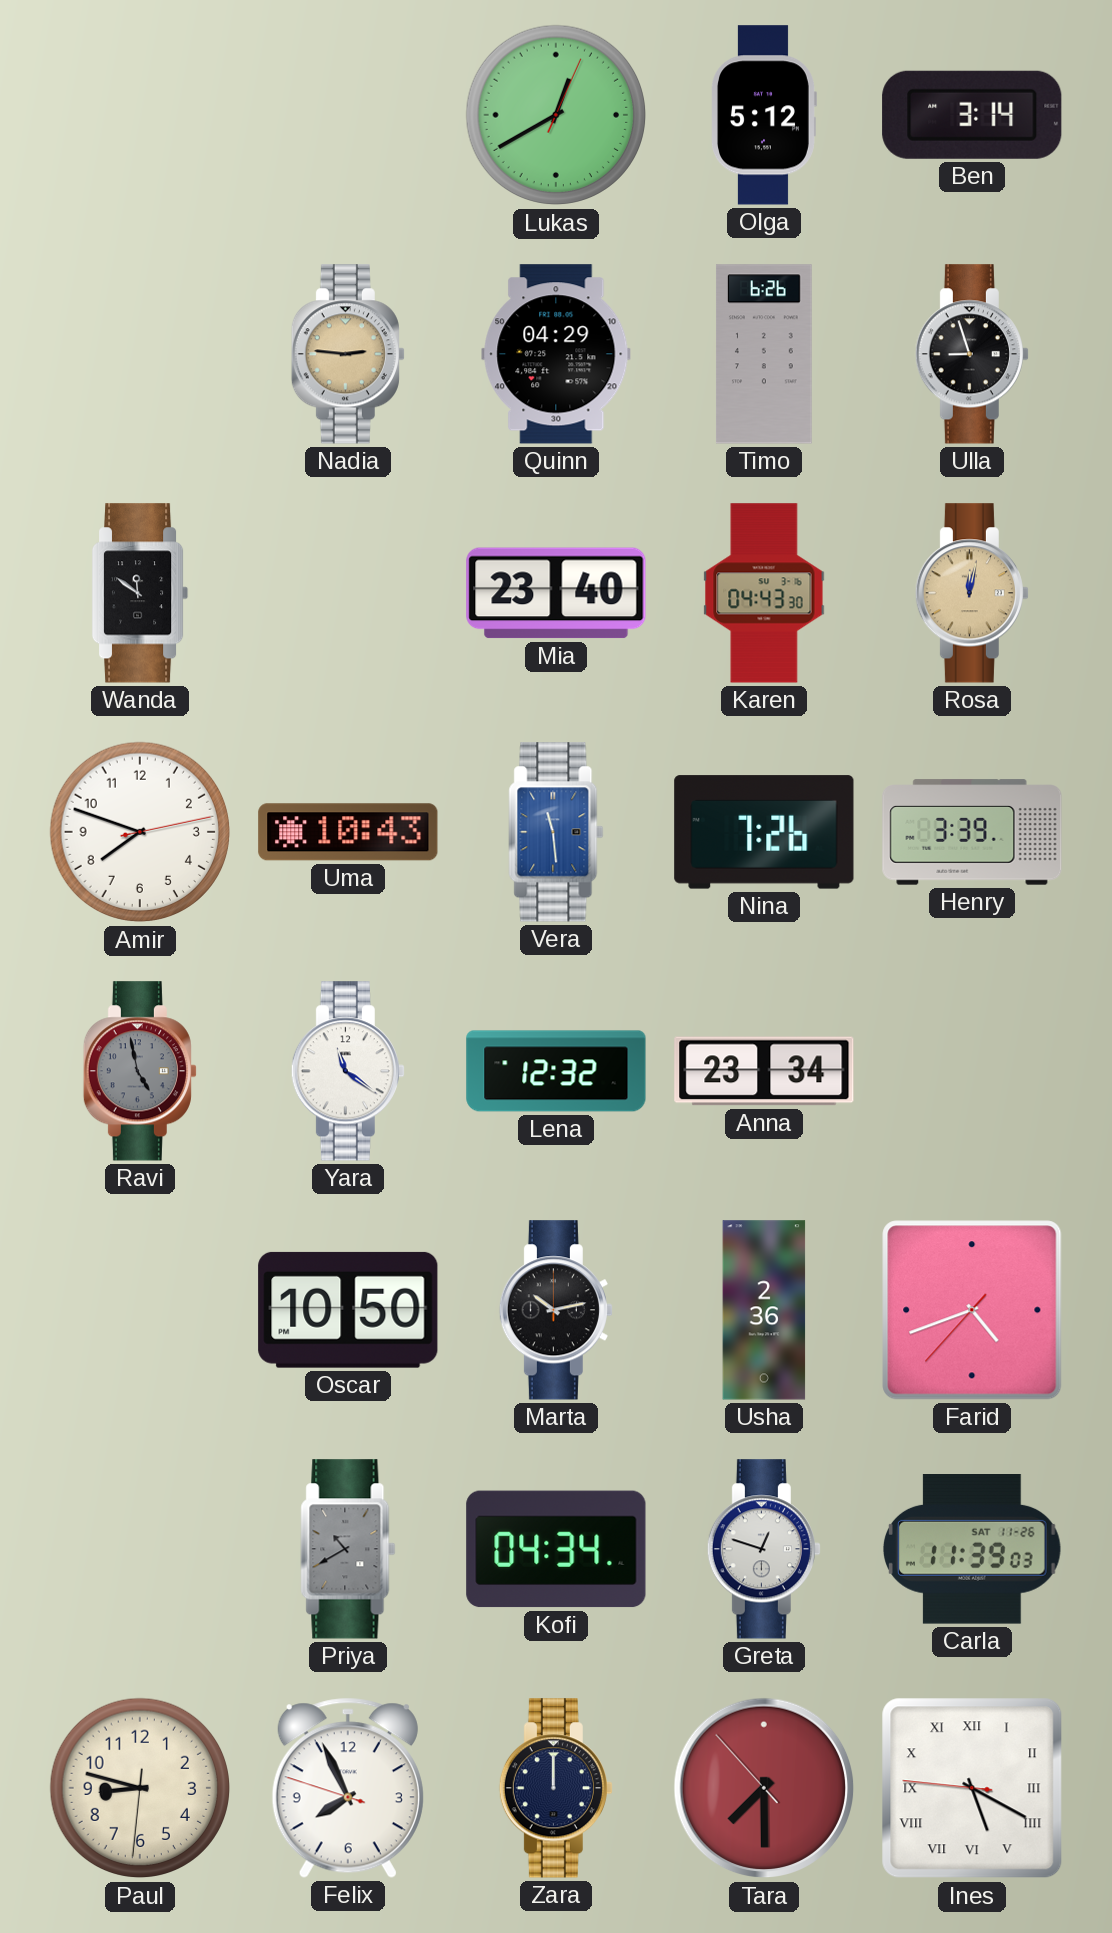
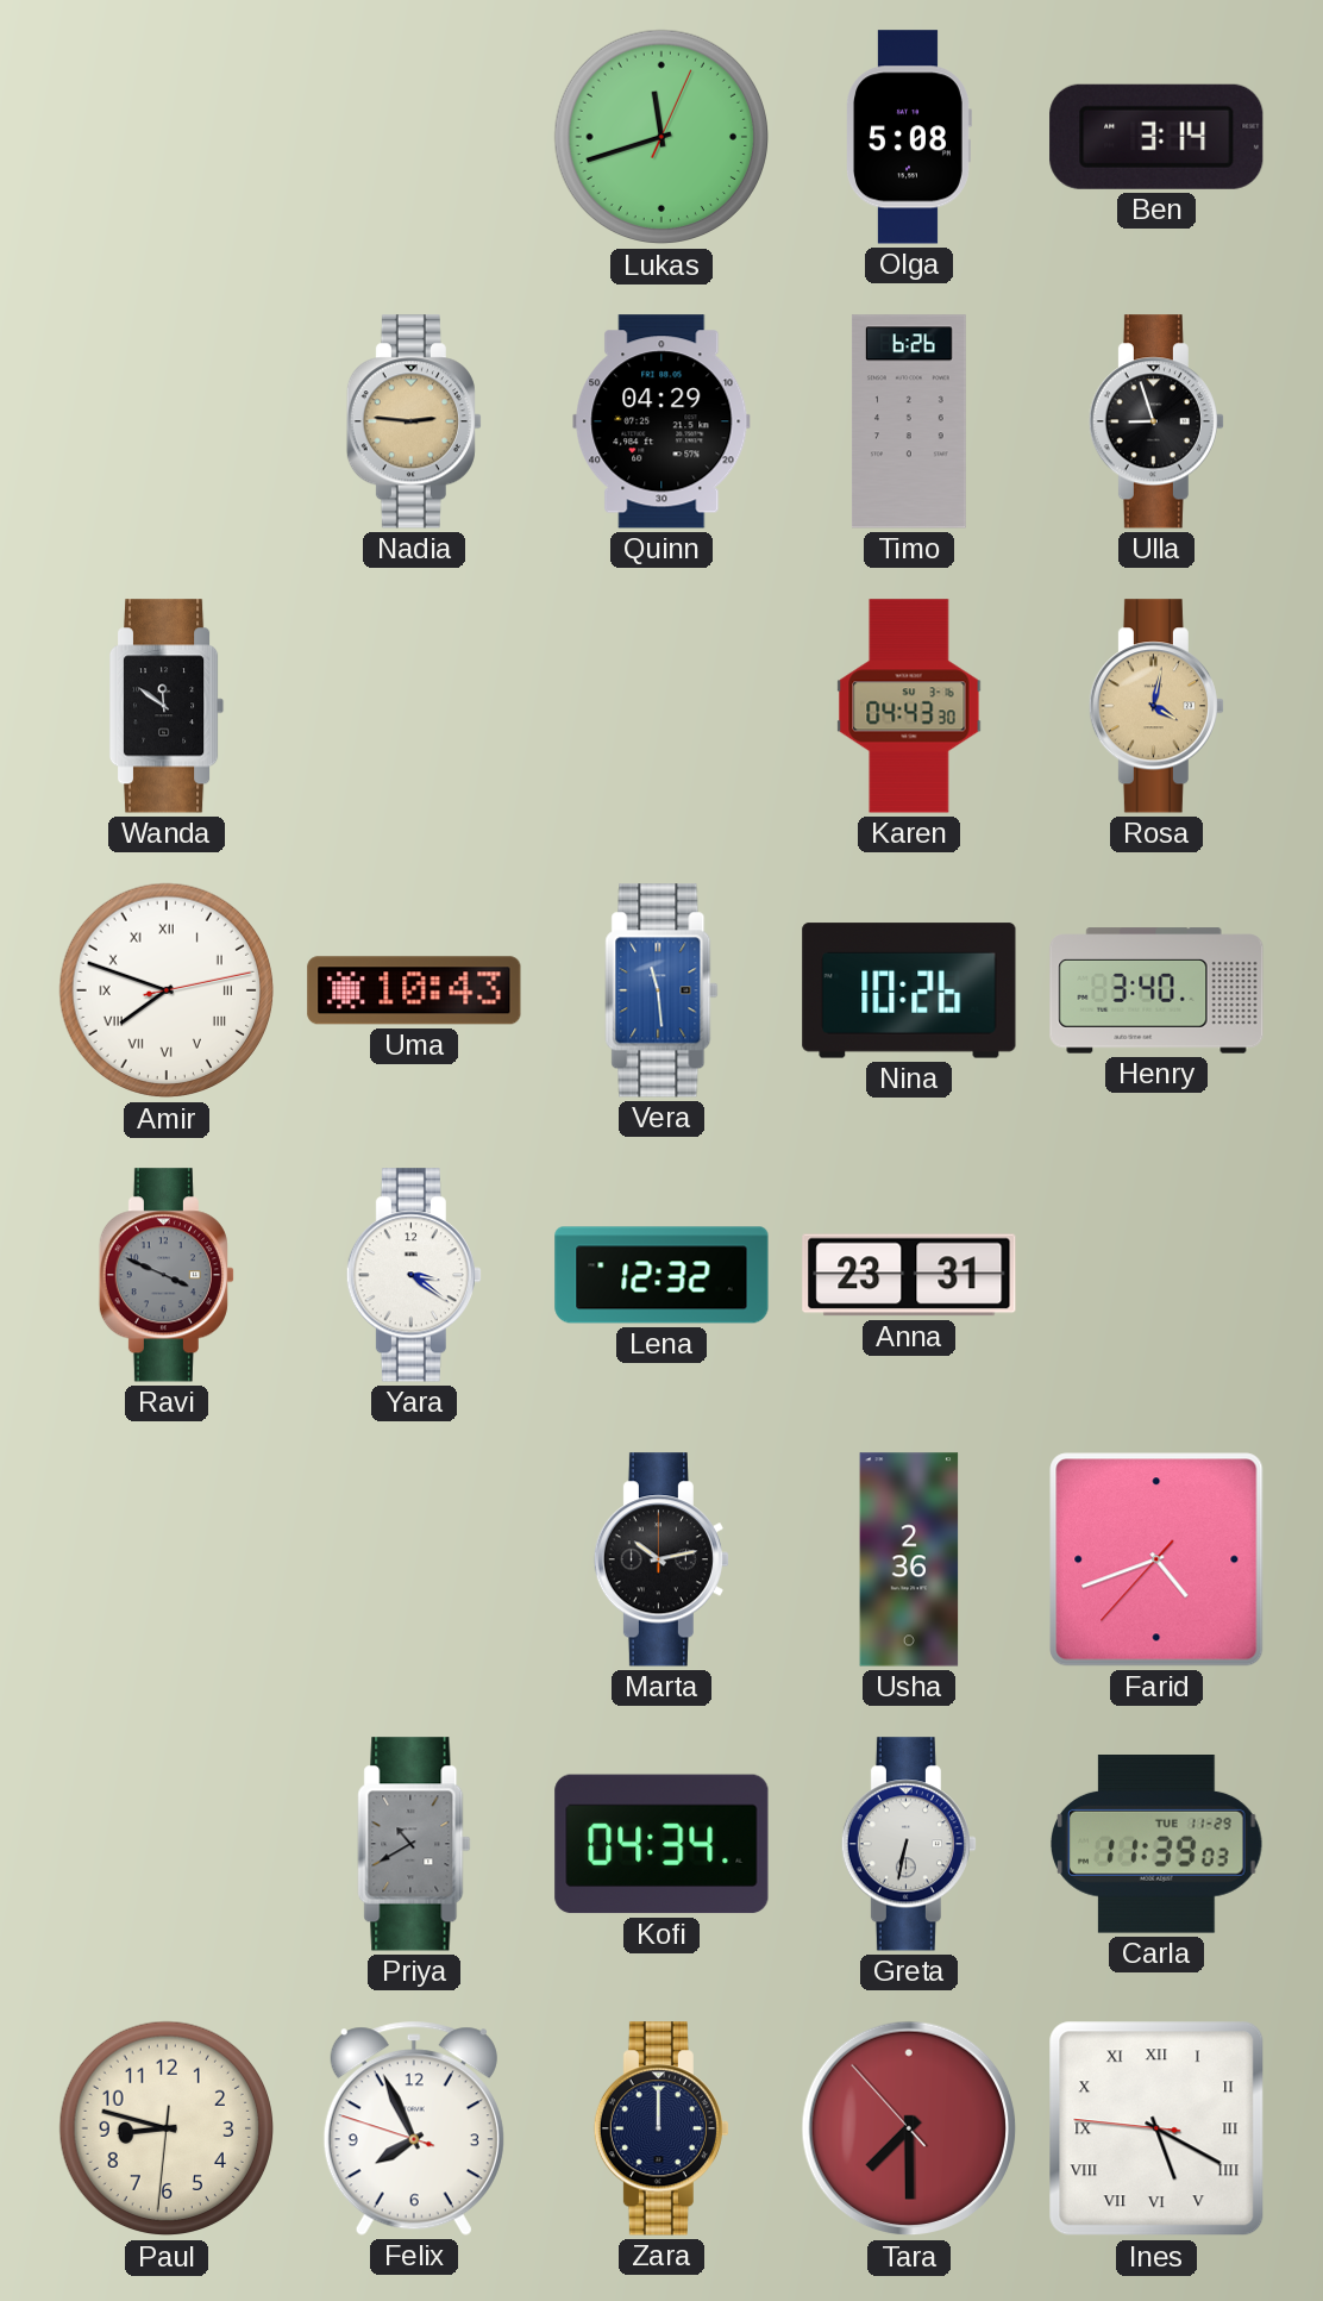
Lukas: 12:40 -> 11:42
Olga: 5:12 -> 5:08
Mia: 23:40 -> none
Rosa: 12:02 -> 4:02
Amir numerals: Arabic -> Roman
Nina: 7:26 -> 10:26
Henry: 3:39 -> 3:40
Ravi: 4:58 -> 3:49
Yara: 11:21 -> 3:21
Anna: 23:34 -> 23:31
Oscar: 10:50 -> none
Greta: 12:48 -> 6:32
Carla date: SAT 11-26 -> TUE 11-29
